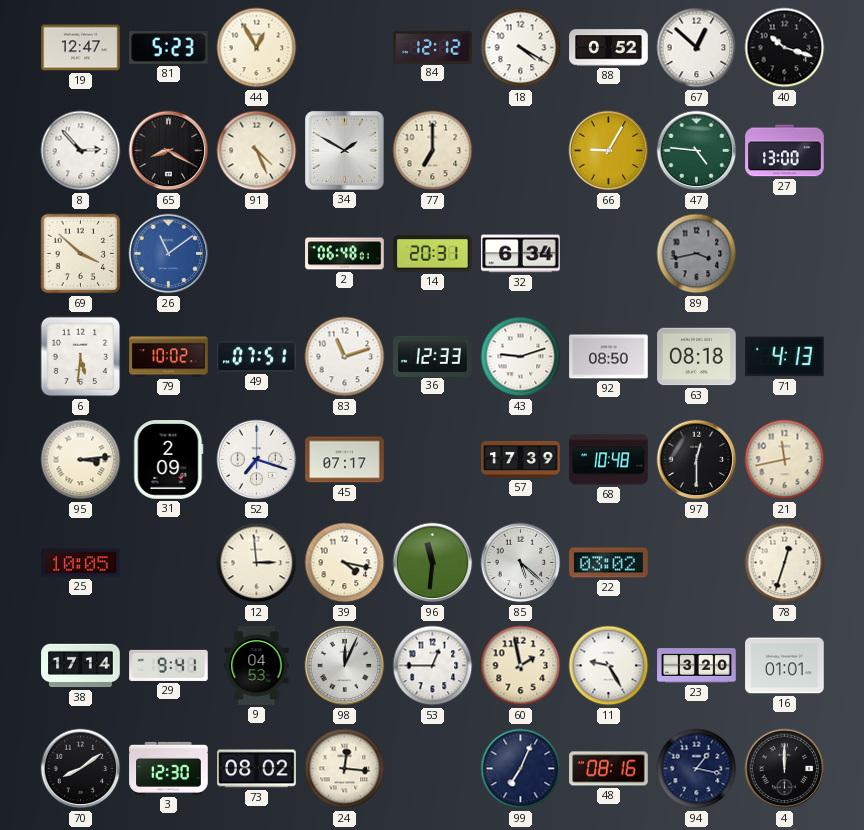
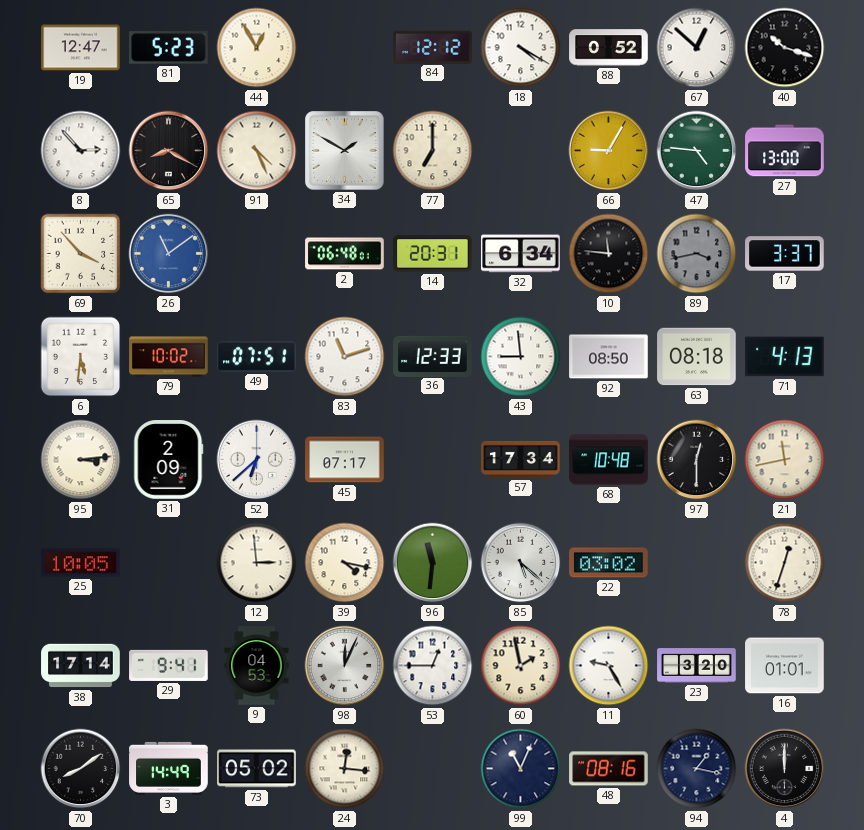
69: 3:52 -> 3:53
10: none -> 11:46
17: none -> 3:37
43: 9:12 -> 8:59
52: 7:18 -> 6:38
57: 17:39 -> 17:34
3: 12:30 -> 14:49
73: 08:02 -> 05:02
99: 7:04 -> 11:04
